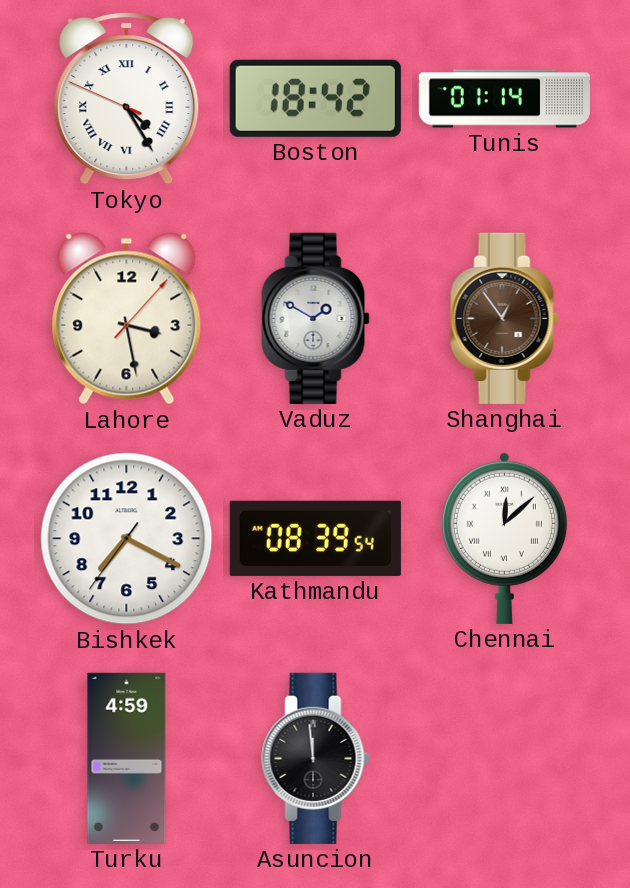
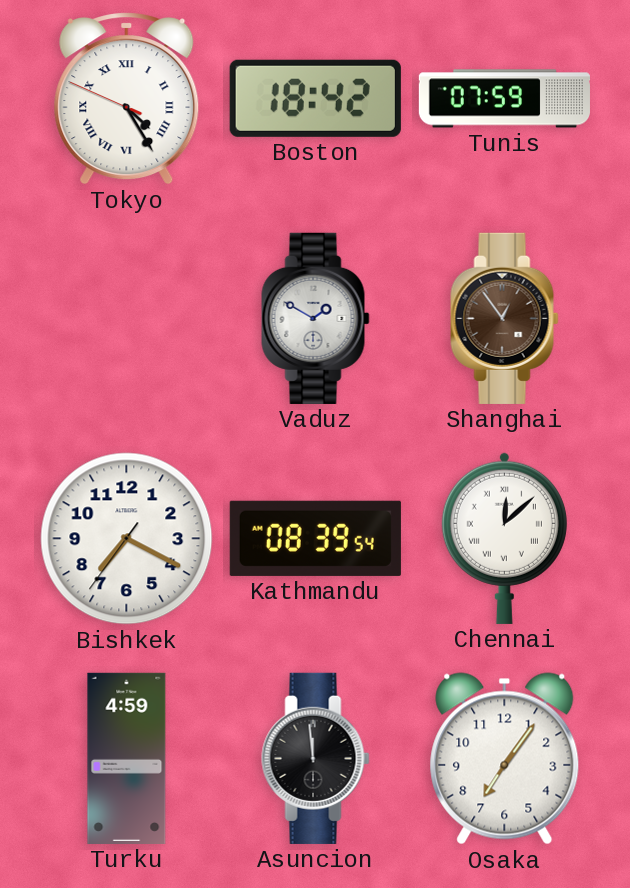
Tunis: 01:14 -> 07:59
Lahore: 3:28 -> none
Osaka: none -> 7:06
